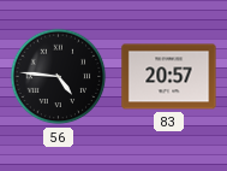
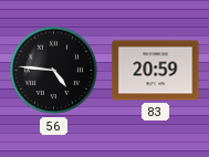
83: 20:57 -> 20:59
